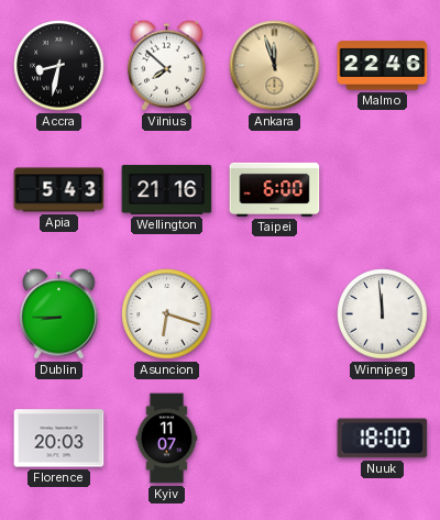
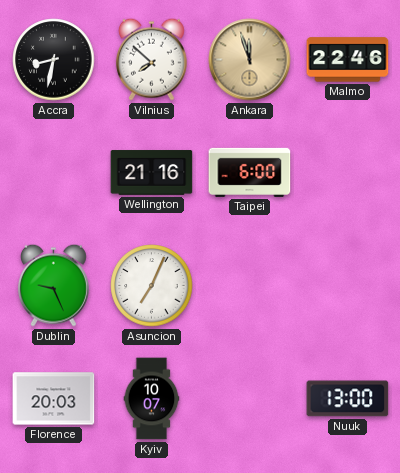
Apia: 5:43 -> none
Dublin: 8:45 -> 9:26
Asuncion: 6:18 -> 7:04
Winnipeg: 11:59 -> none
Kyiv: 11:07 -> 10:07
Nuuk: 18:00 -> 13:00
